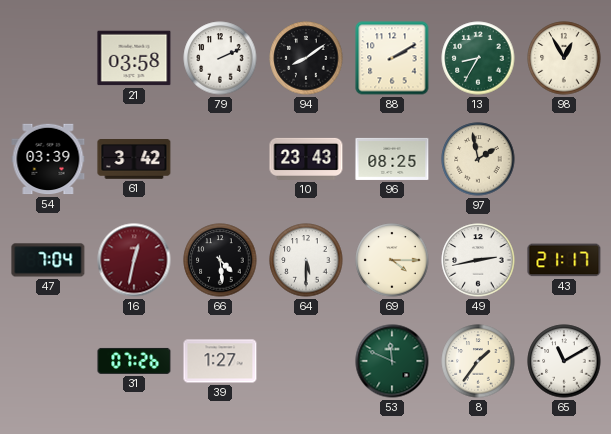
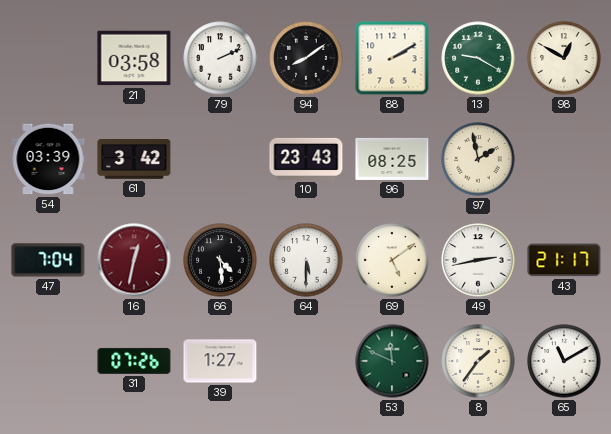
13: 8:35 -> 9:20
98: 12:55 -> 12:50
69: 4:15 -> 5:09
